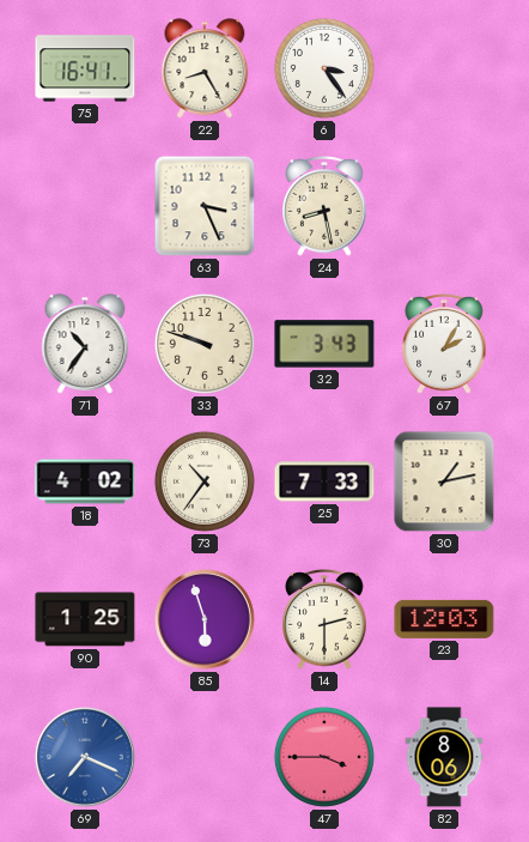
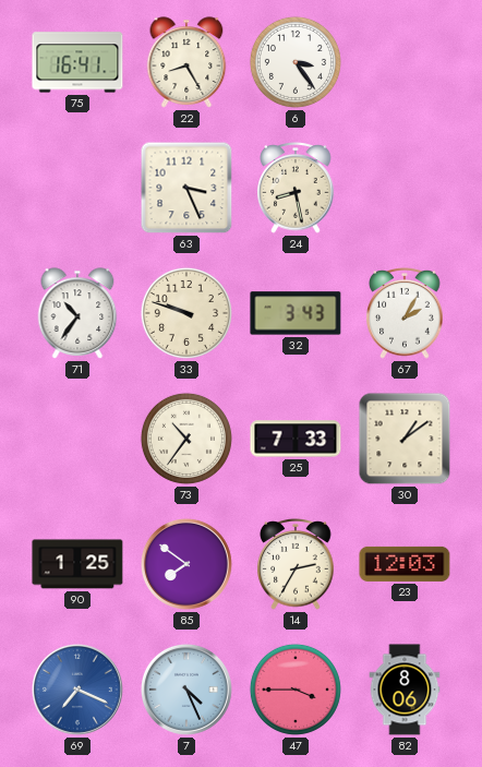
18: 4:02 -> none
30: 1:13 -> 1:09
85: 5:57 -> 7:51
14: 2:30 -> 2:35
7: none -> 4:26
